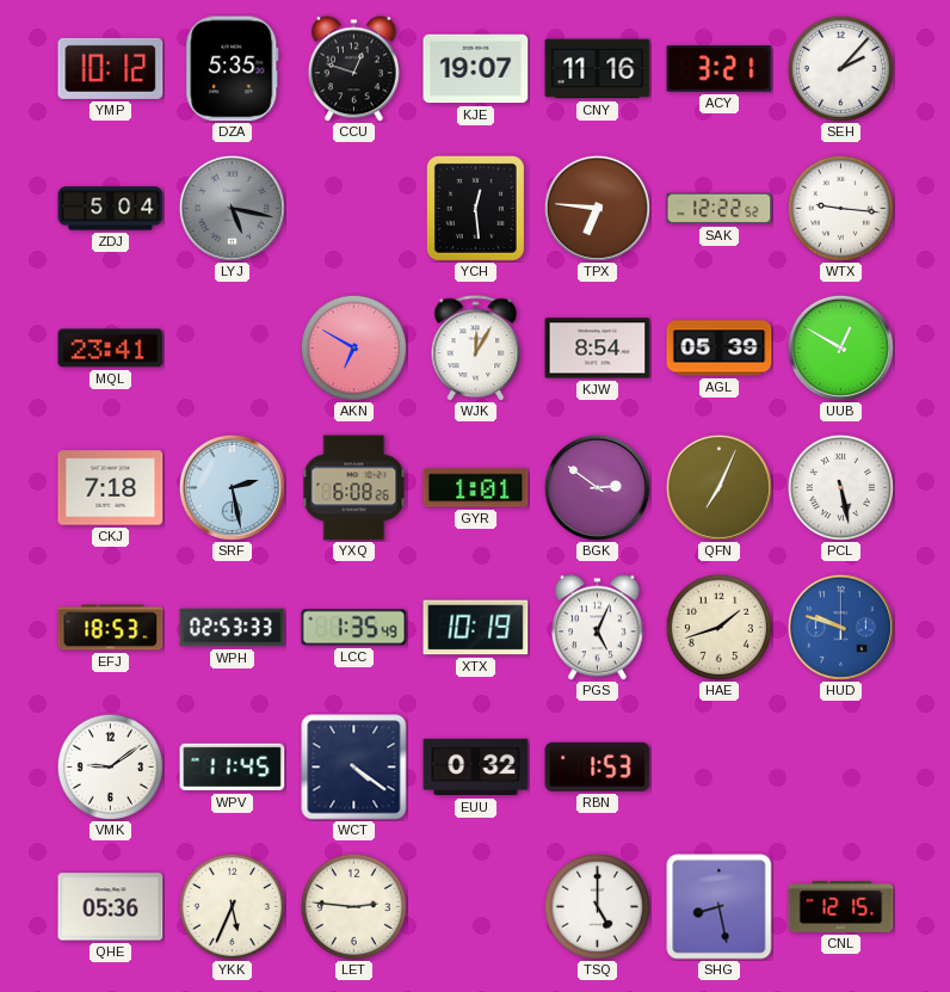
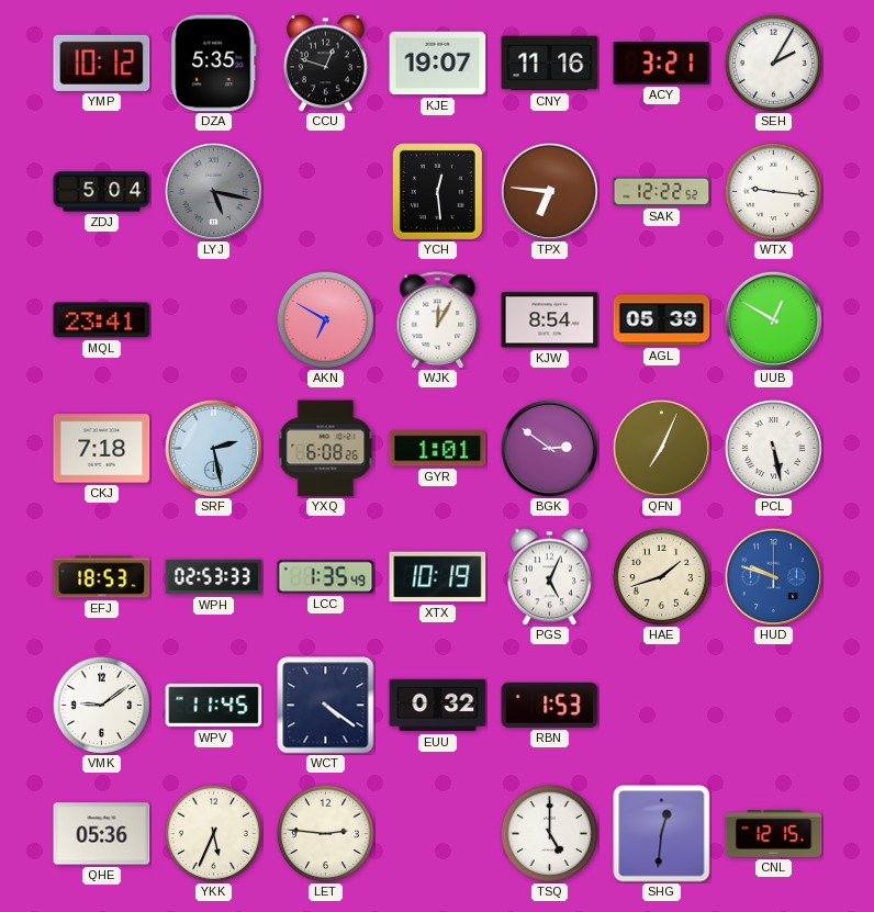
SEH: 2:07 -> 2:05
SHG: 8:28 -> 12:31
